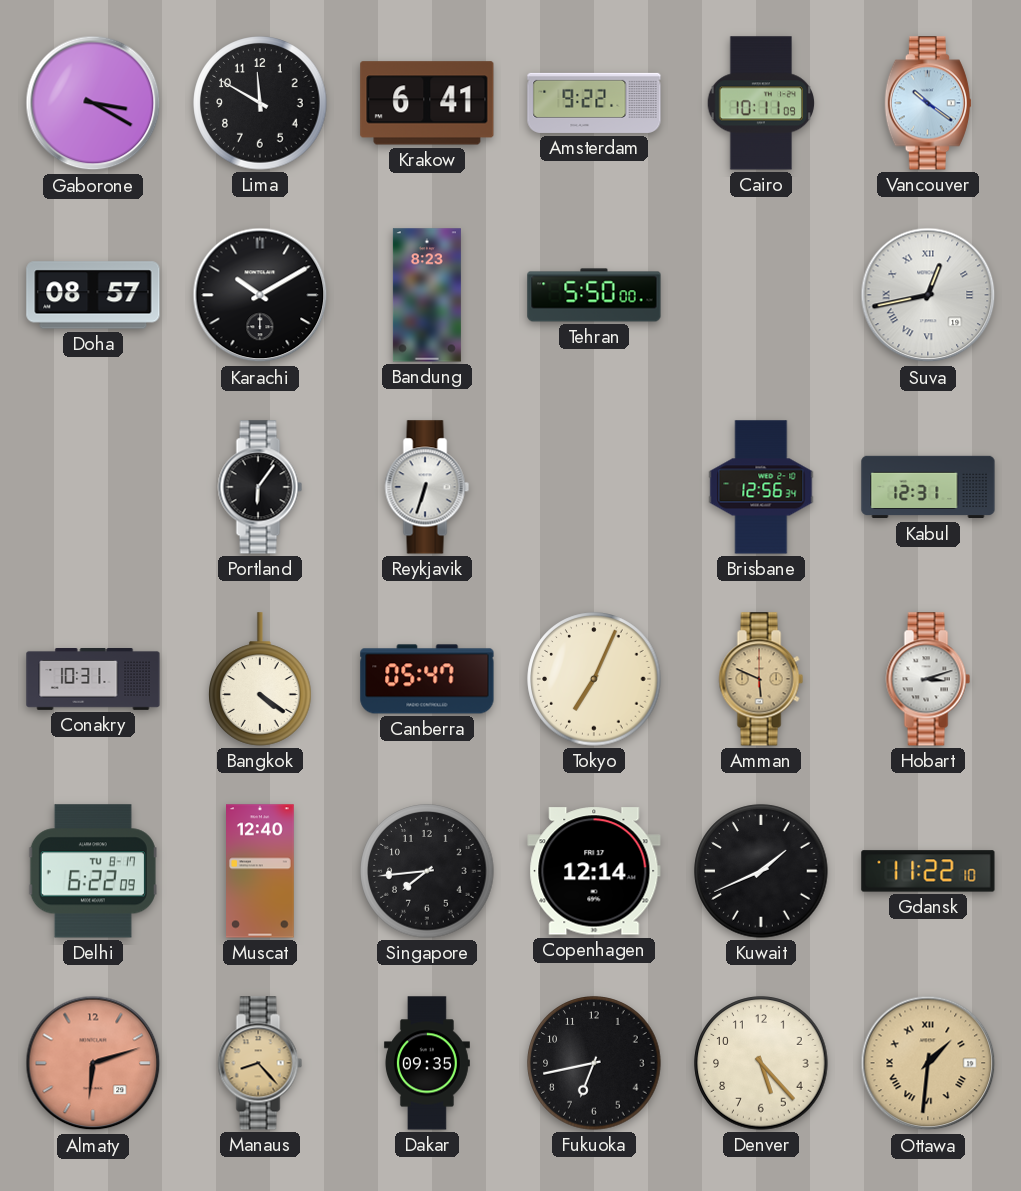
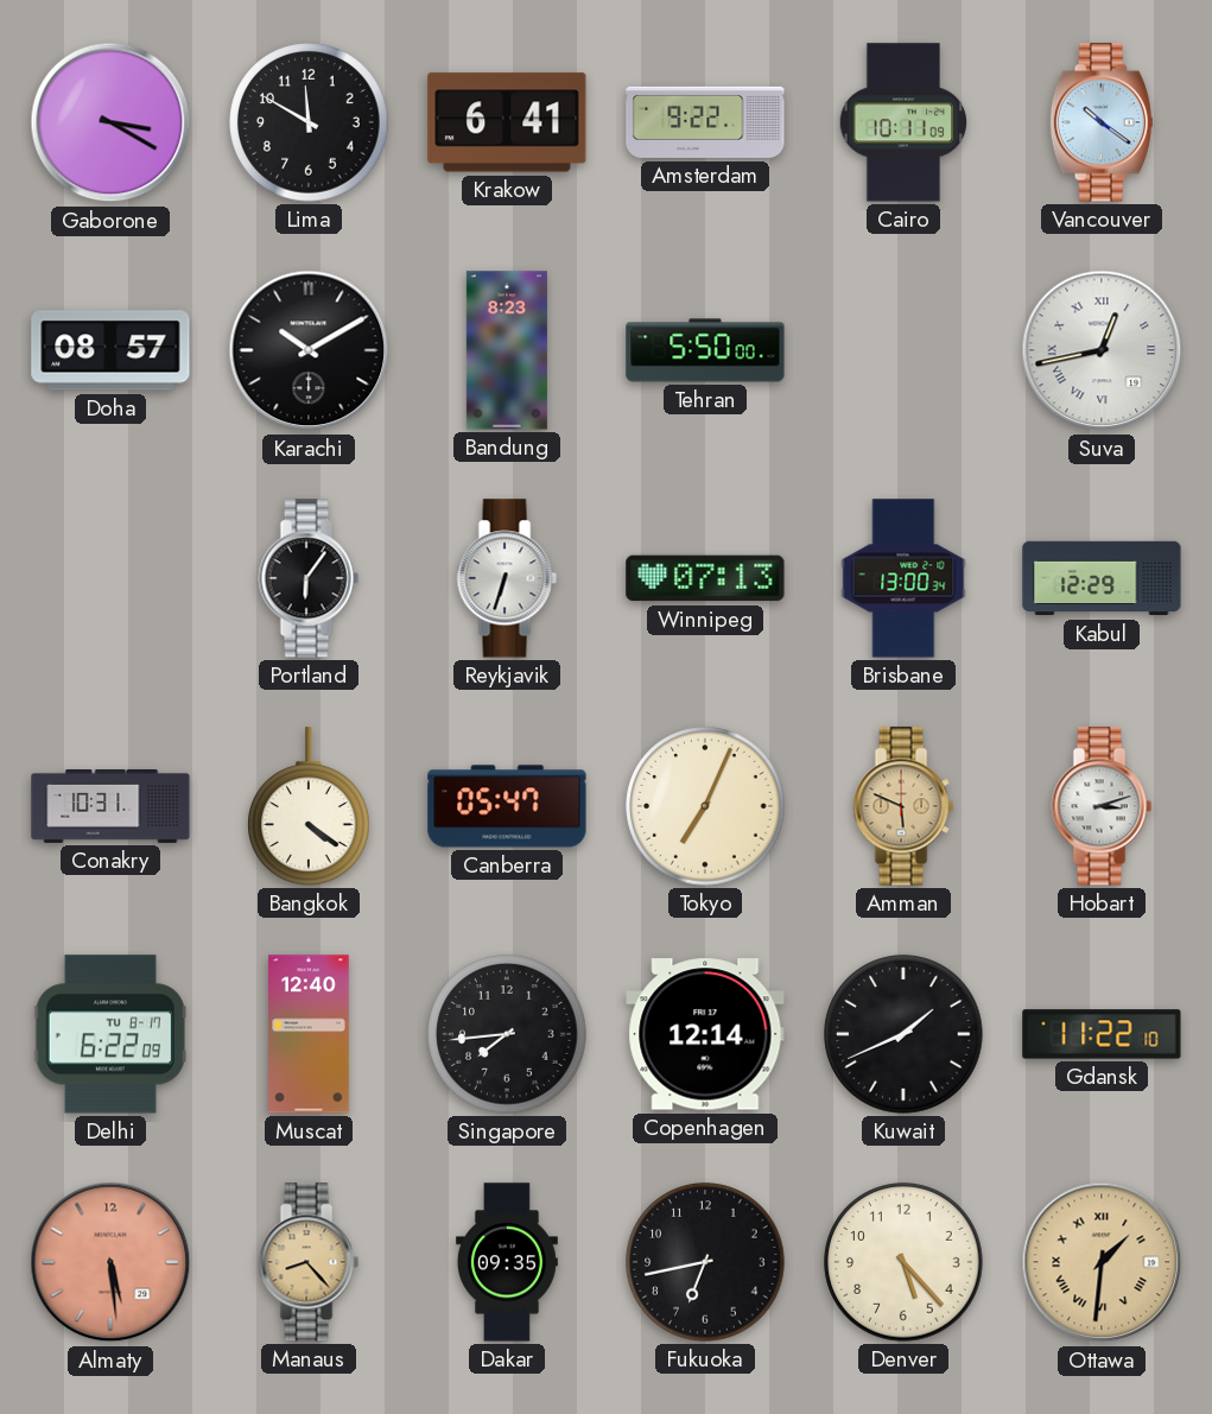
Winnipeg: none -> 07:13
Brisbane: 12:56 -> 13:00
Kabul: 12:31 -> 12:29
Almaty: 6:12 -> 5:29
